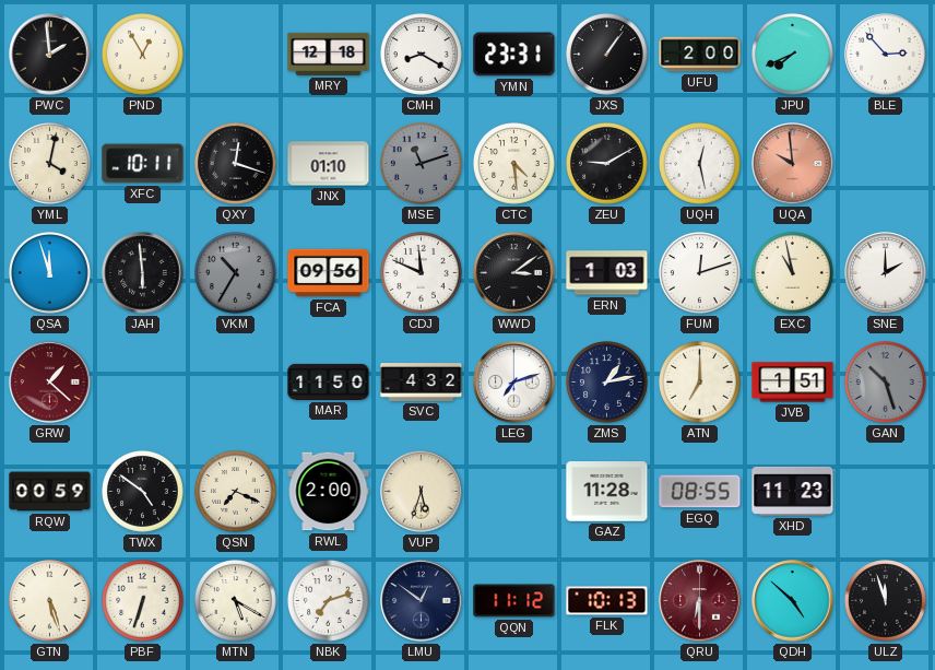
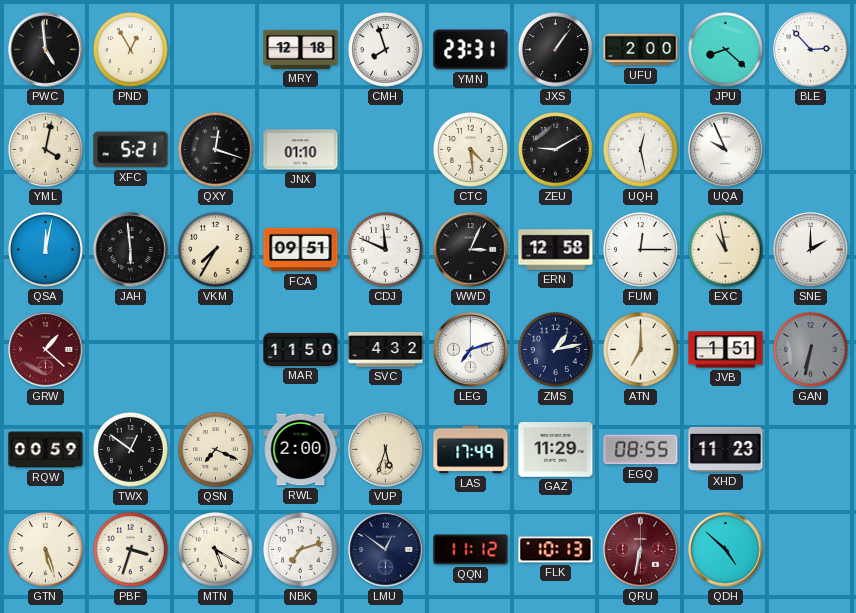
PWC: 1:59 -> 4:59
CMH: 8:20 -> 7:57
JPU: 7:41 -> 8:22
XFC: 10:11 -> 5:21
MSE: 11:12 -> none
UQA: 9:59 -> 9:56
UQA dial: salmon -> white
QSA: 11:57 -> 12:02
VKM: 10:35 -> 7:35
VKM dial: grey -> cream
FCA: 09:56 -> 09:51
WWD: 3:09 -> 3:04
ERN: 1:03 -> 12:58
FUM: 12:12 -> 12:15
GAN: 10:27 -> 6:32
TWX: 4:51 -> 12:51
LAS: none -> 17:49
GAZ: 11:28 -> 11:29
PBF: 6:33 -> 3:33
QRU: 6:30 -> 6:32
ULZ: 11:57 -> none
